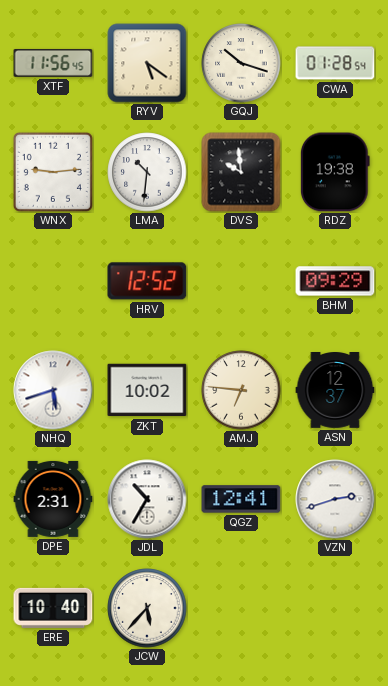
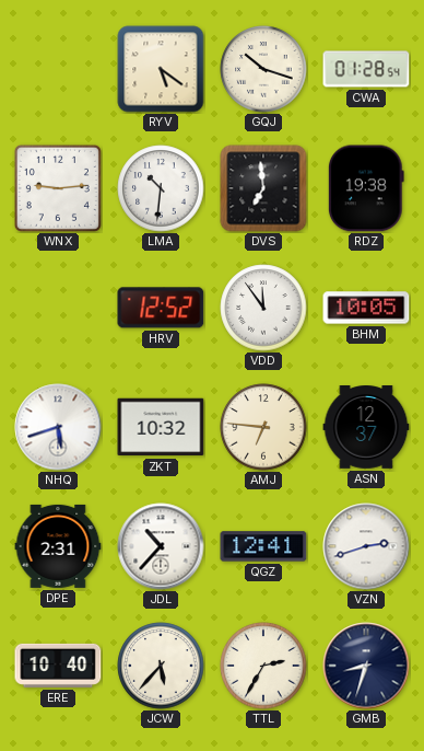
XTF: 11:56 -> none
DVS: 9:59 -> 6:59
VDD: none -> 11:54
BHM: 09:29 -> 10:05
ZKT: 10:02 -> 10:32
JDL: 10:35 -> 10:37
TTL: none -> 2:35
GMB: none -> 8:33
